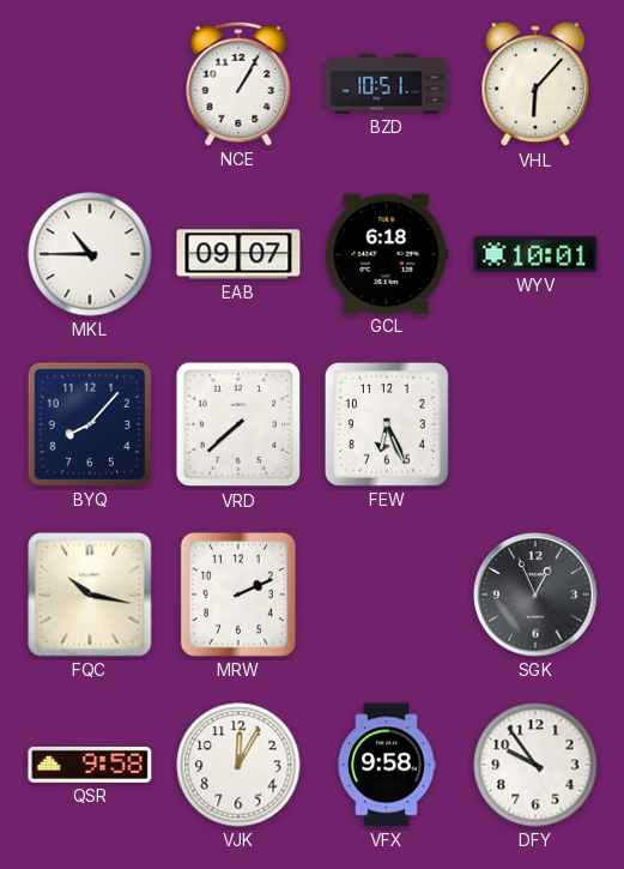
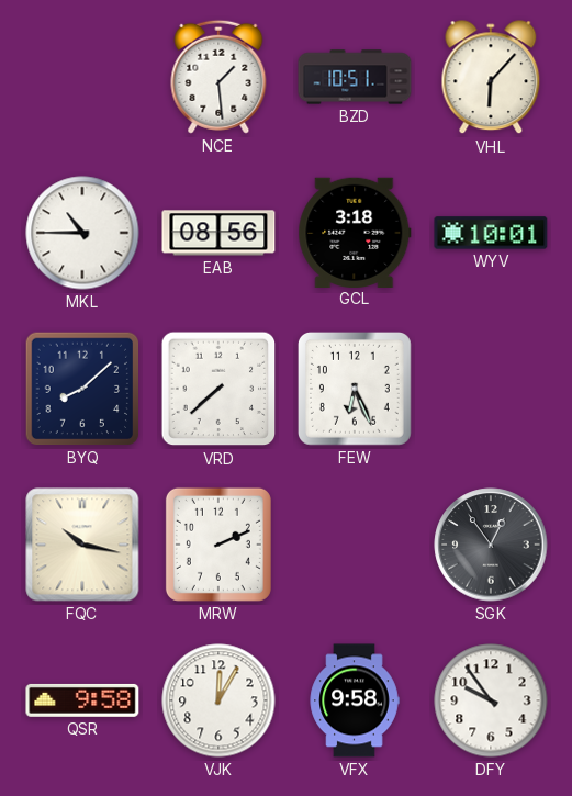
NCE: 1:05 -> 1:29
EAB: 09:07 -> 08:56
GCL: 6:18 -> 3:18
BYQ: 8:07 -> 8:08
SGK: 12:56 -> 12:54
